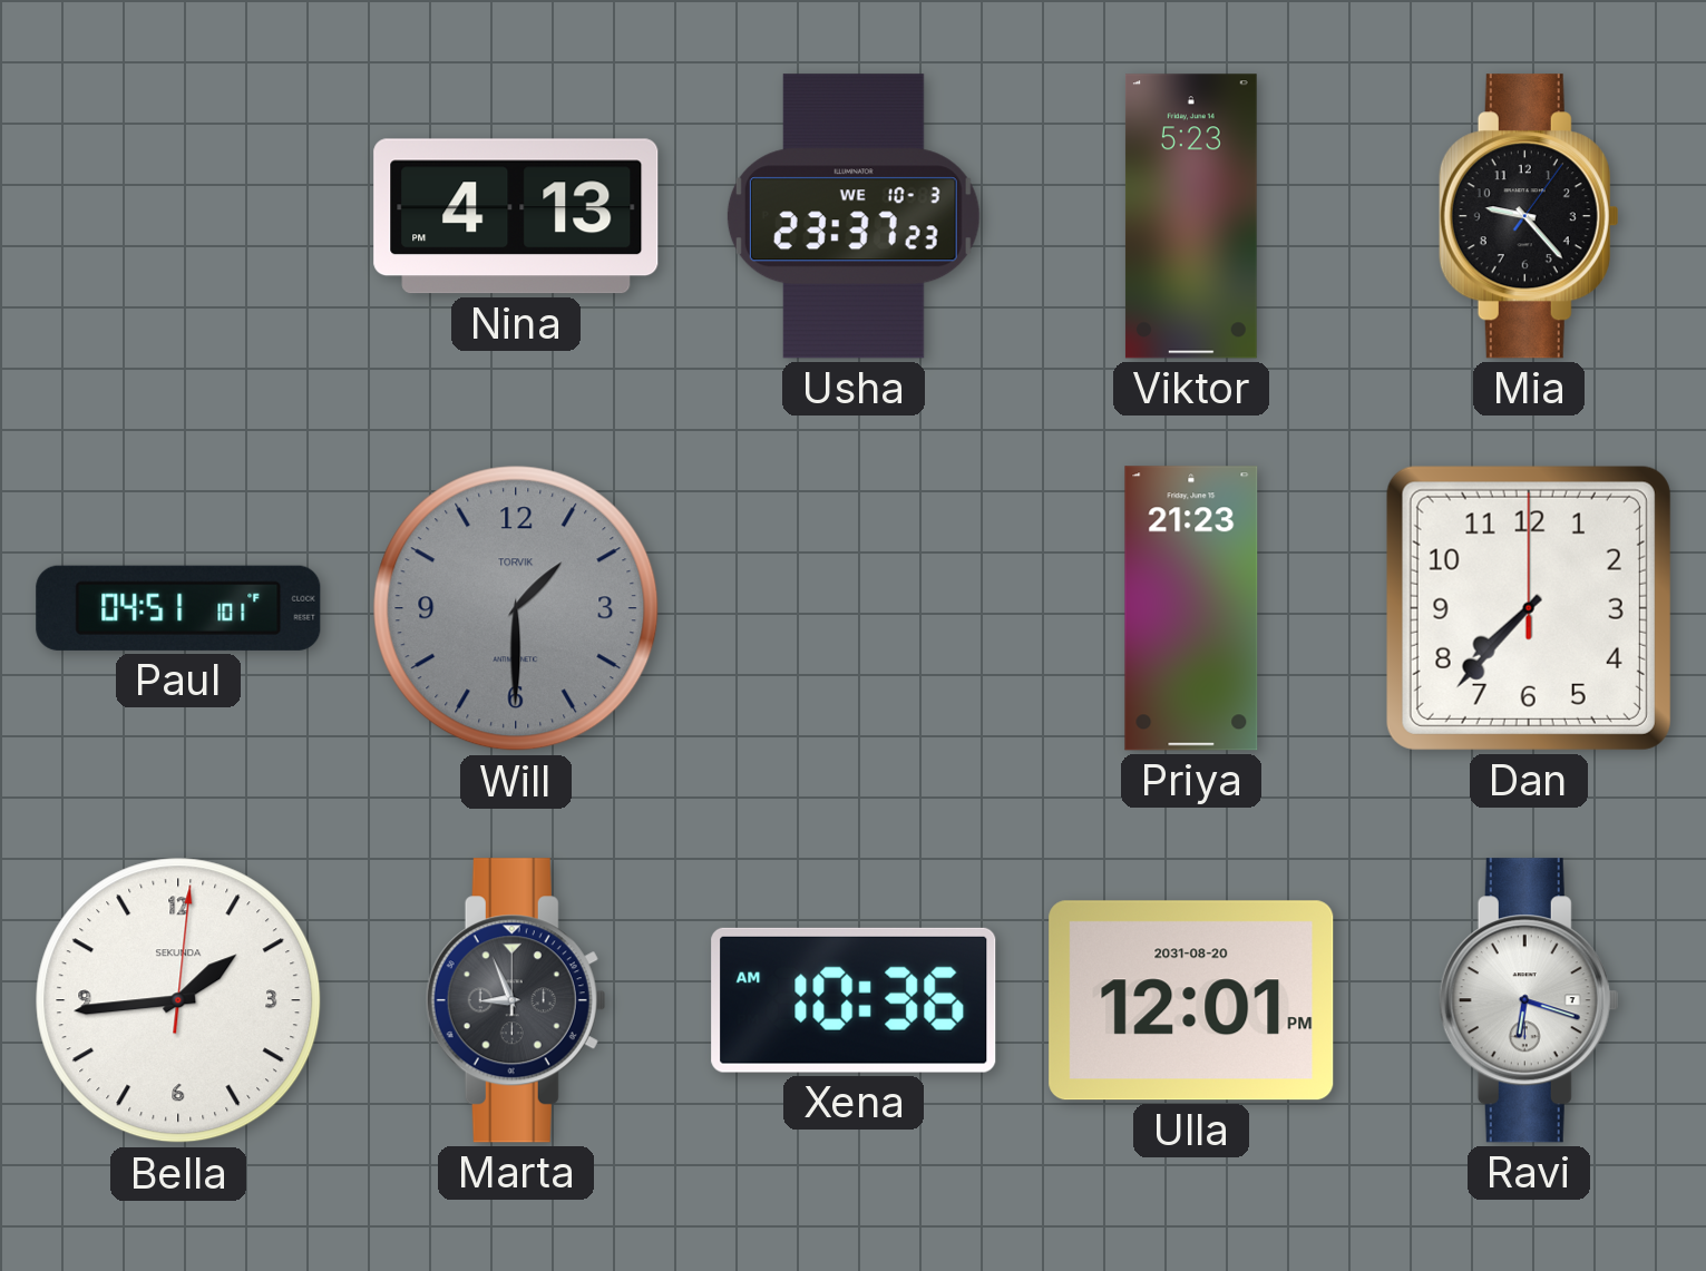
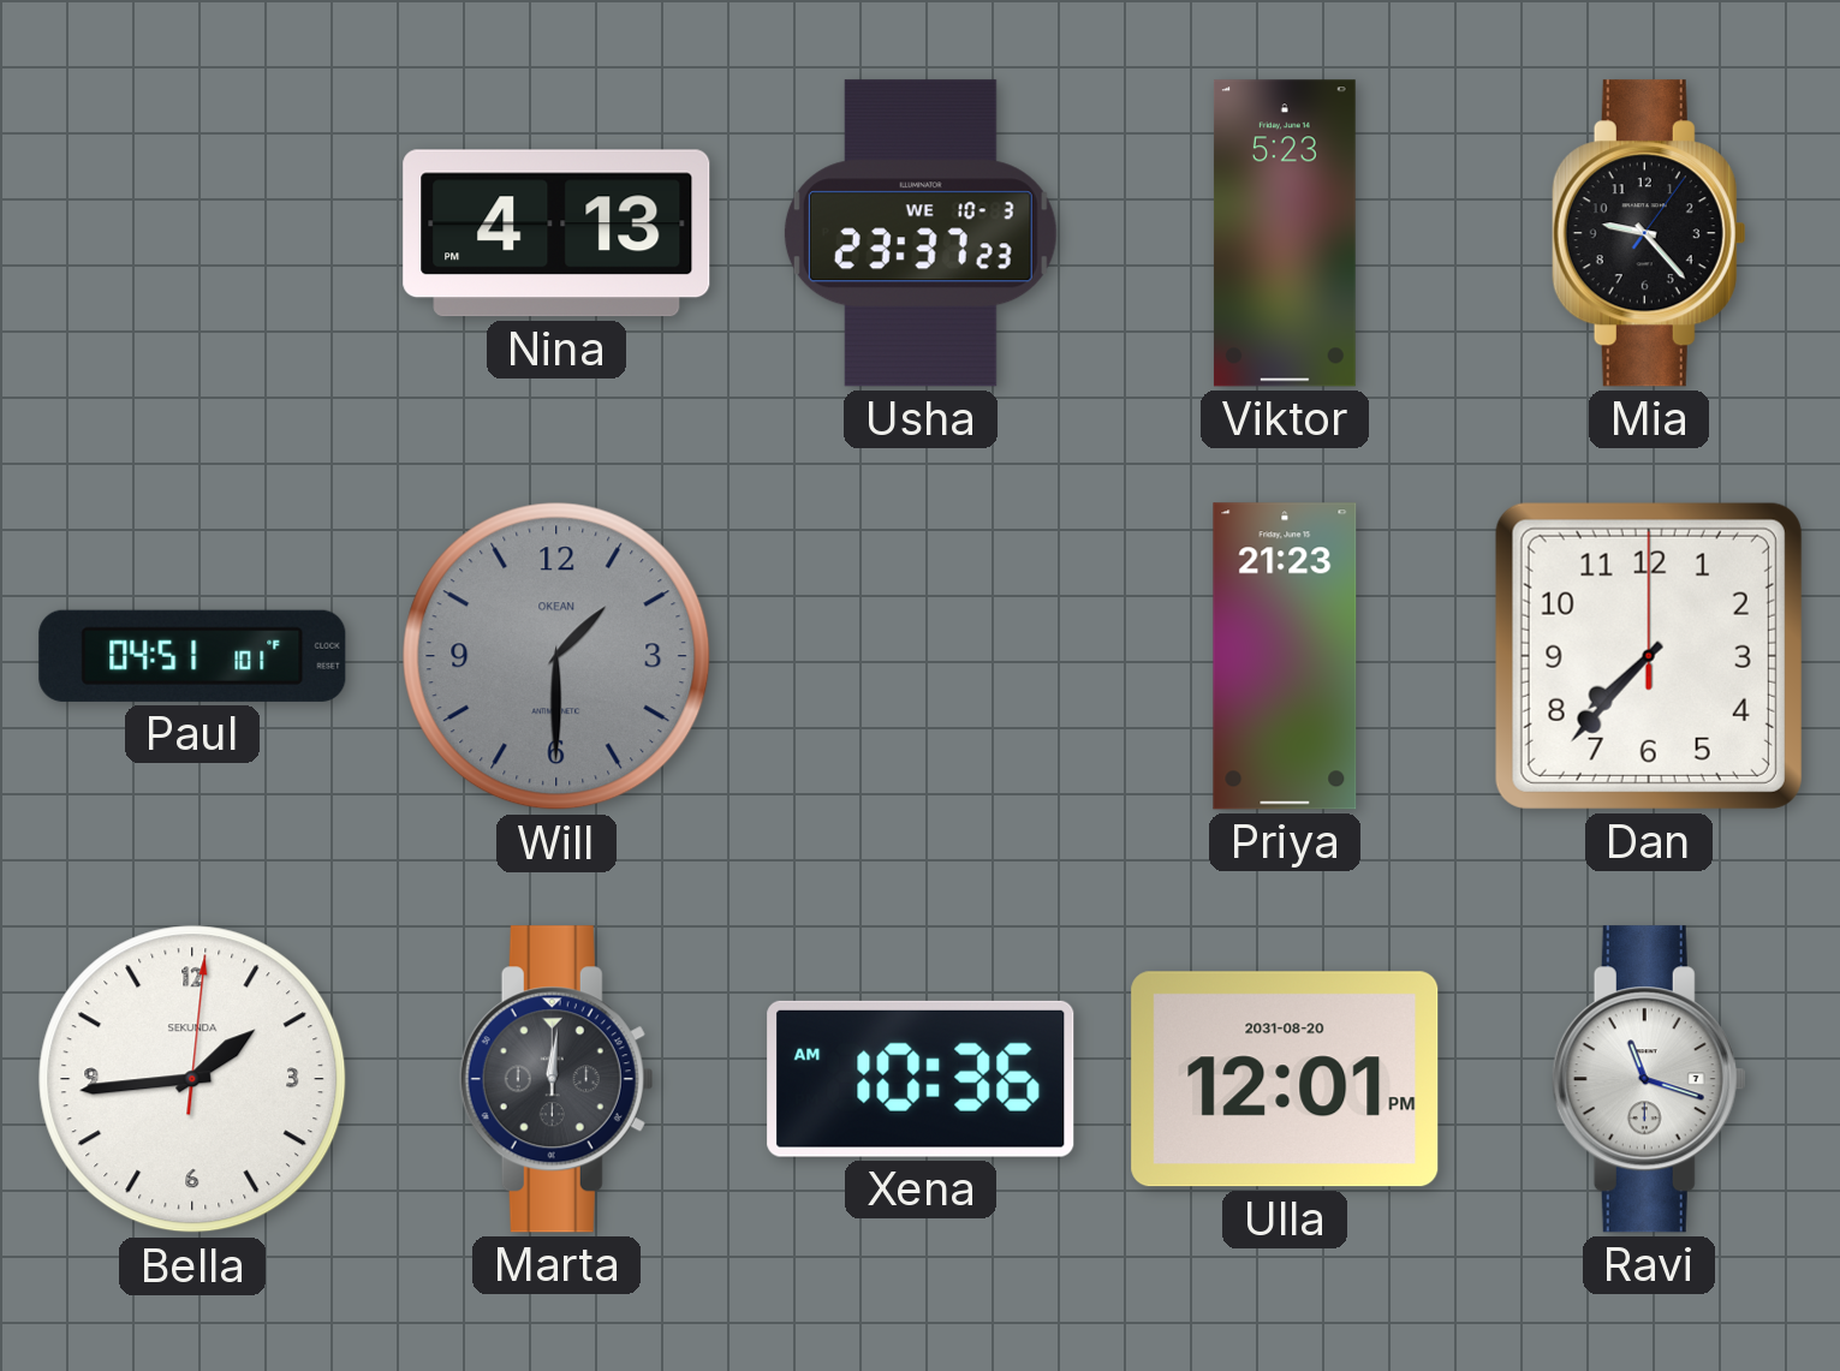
Will brand: TORVIK -> OKEAN
Marta: 8:56 -> 12:01
Ravi: 6:18 -> 11:18
